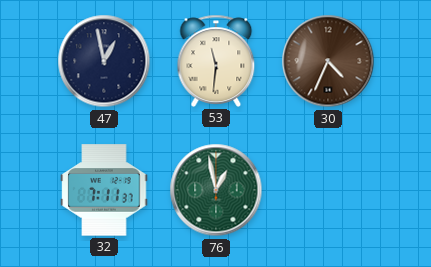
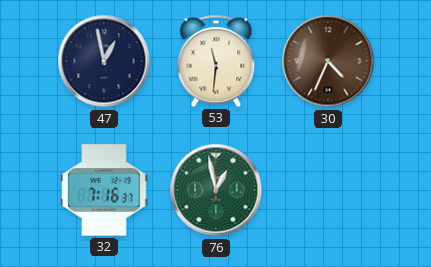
32: 7:11 -> 7:16
